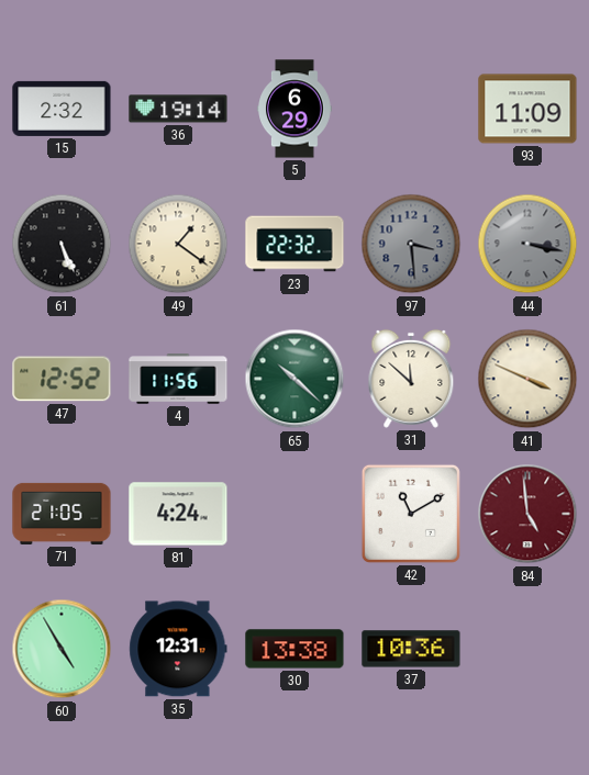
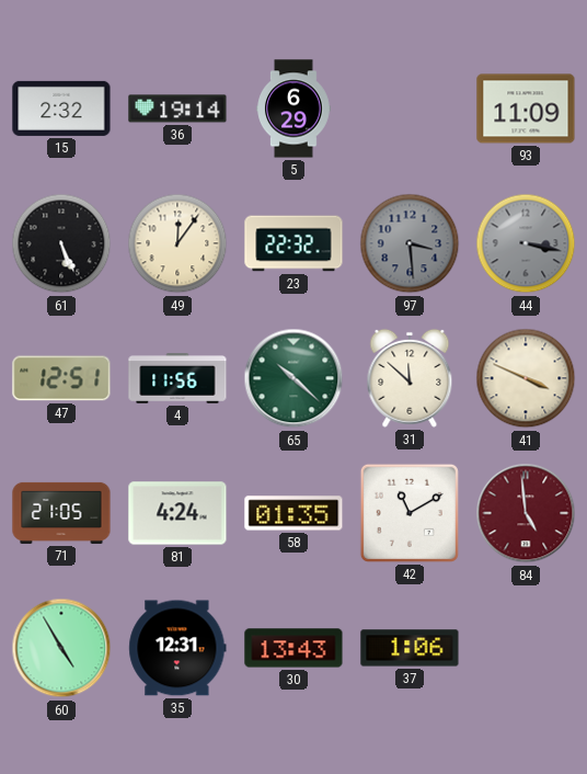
49: 1:21 -> 12:06
47: 12:52 -> 12:51
58: none -> 01:35
30: 13:38 -> 13:43
37: 10:36 -> 1:06
